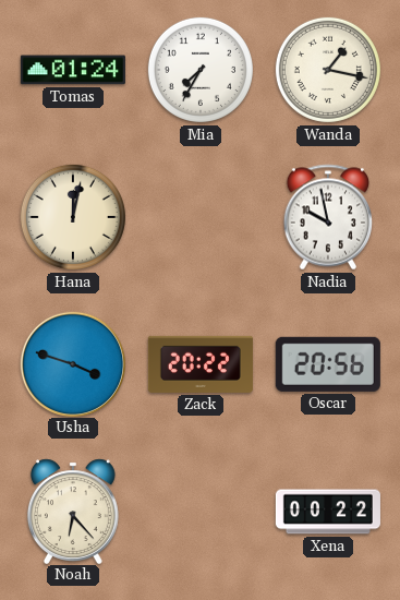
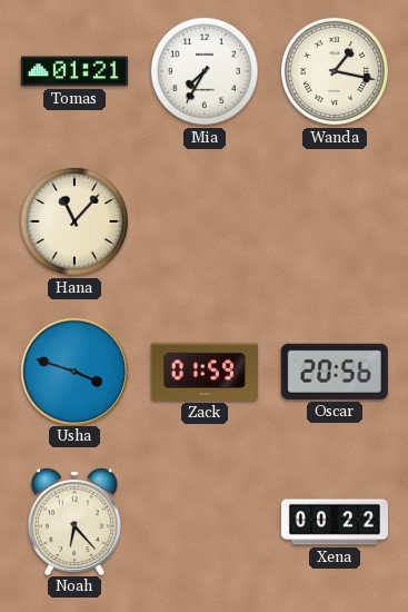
Tomas: 01:24 -> 01:21
Hana: 12:02 -> 11:07
Nadia: 9:58 -> none
Zack: 20:22 -> 01:59
